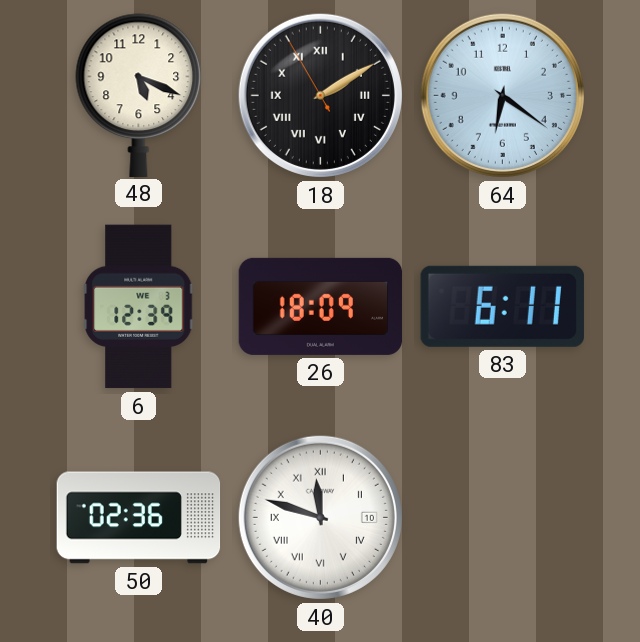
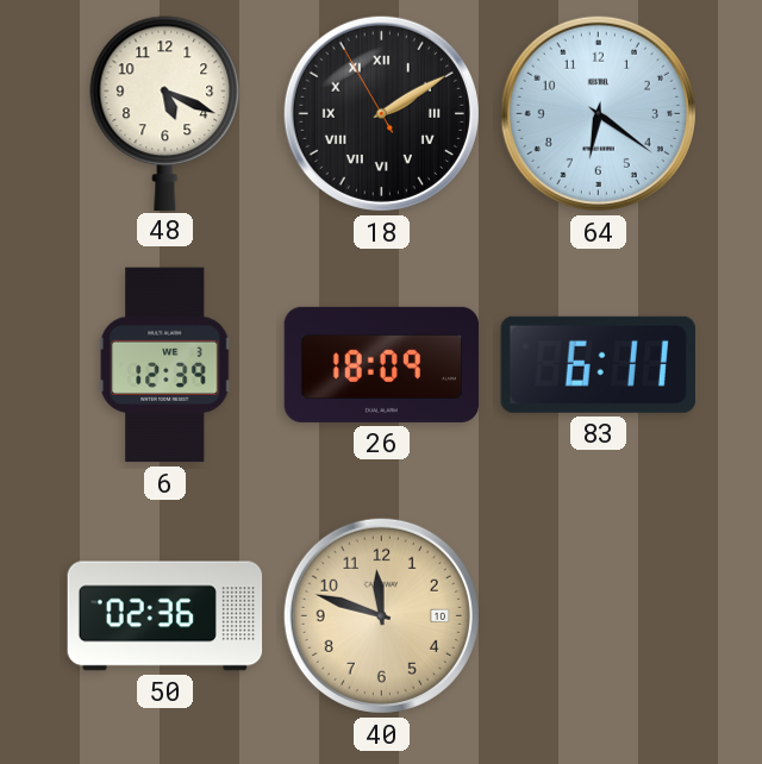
40 dial: white -> champagne
40 numerals: Roman -> Arabic
